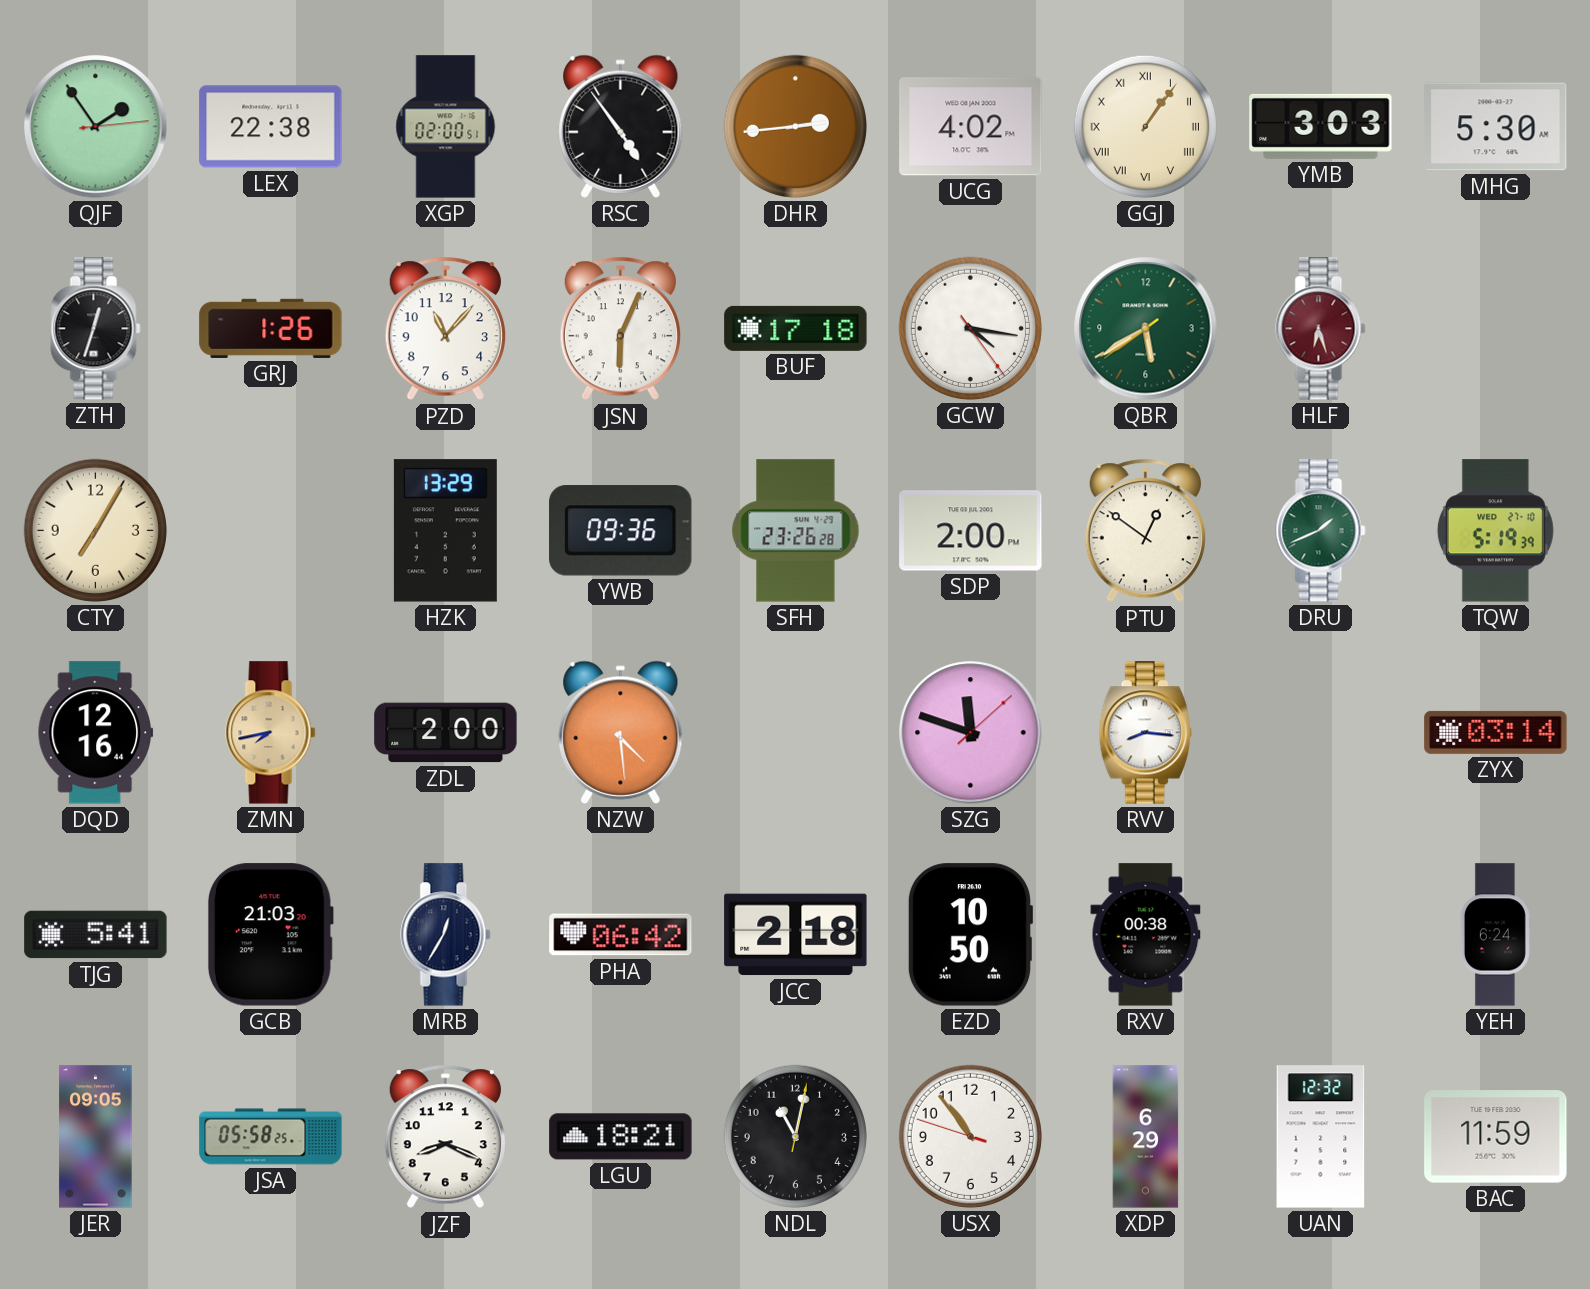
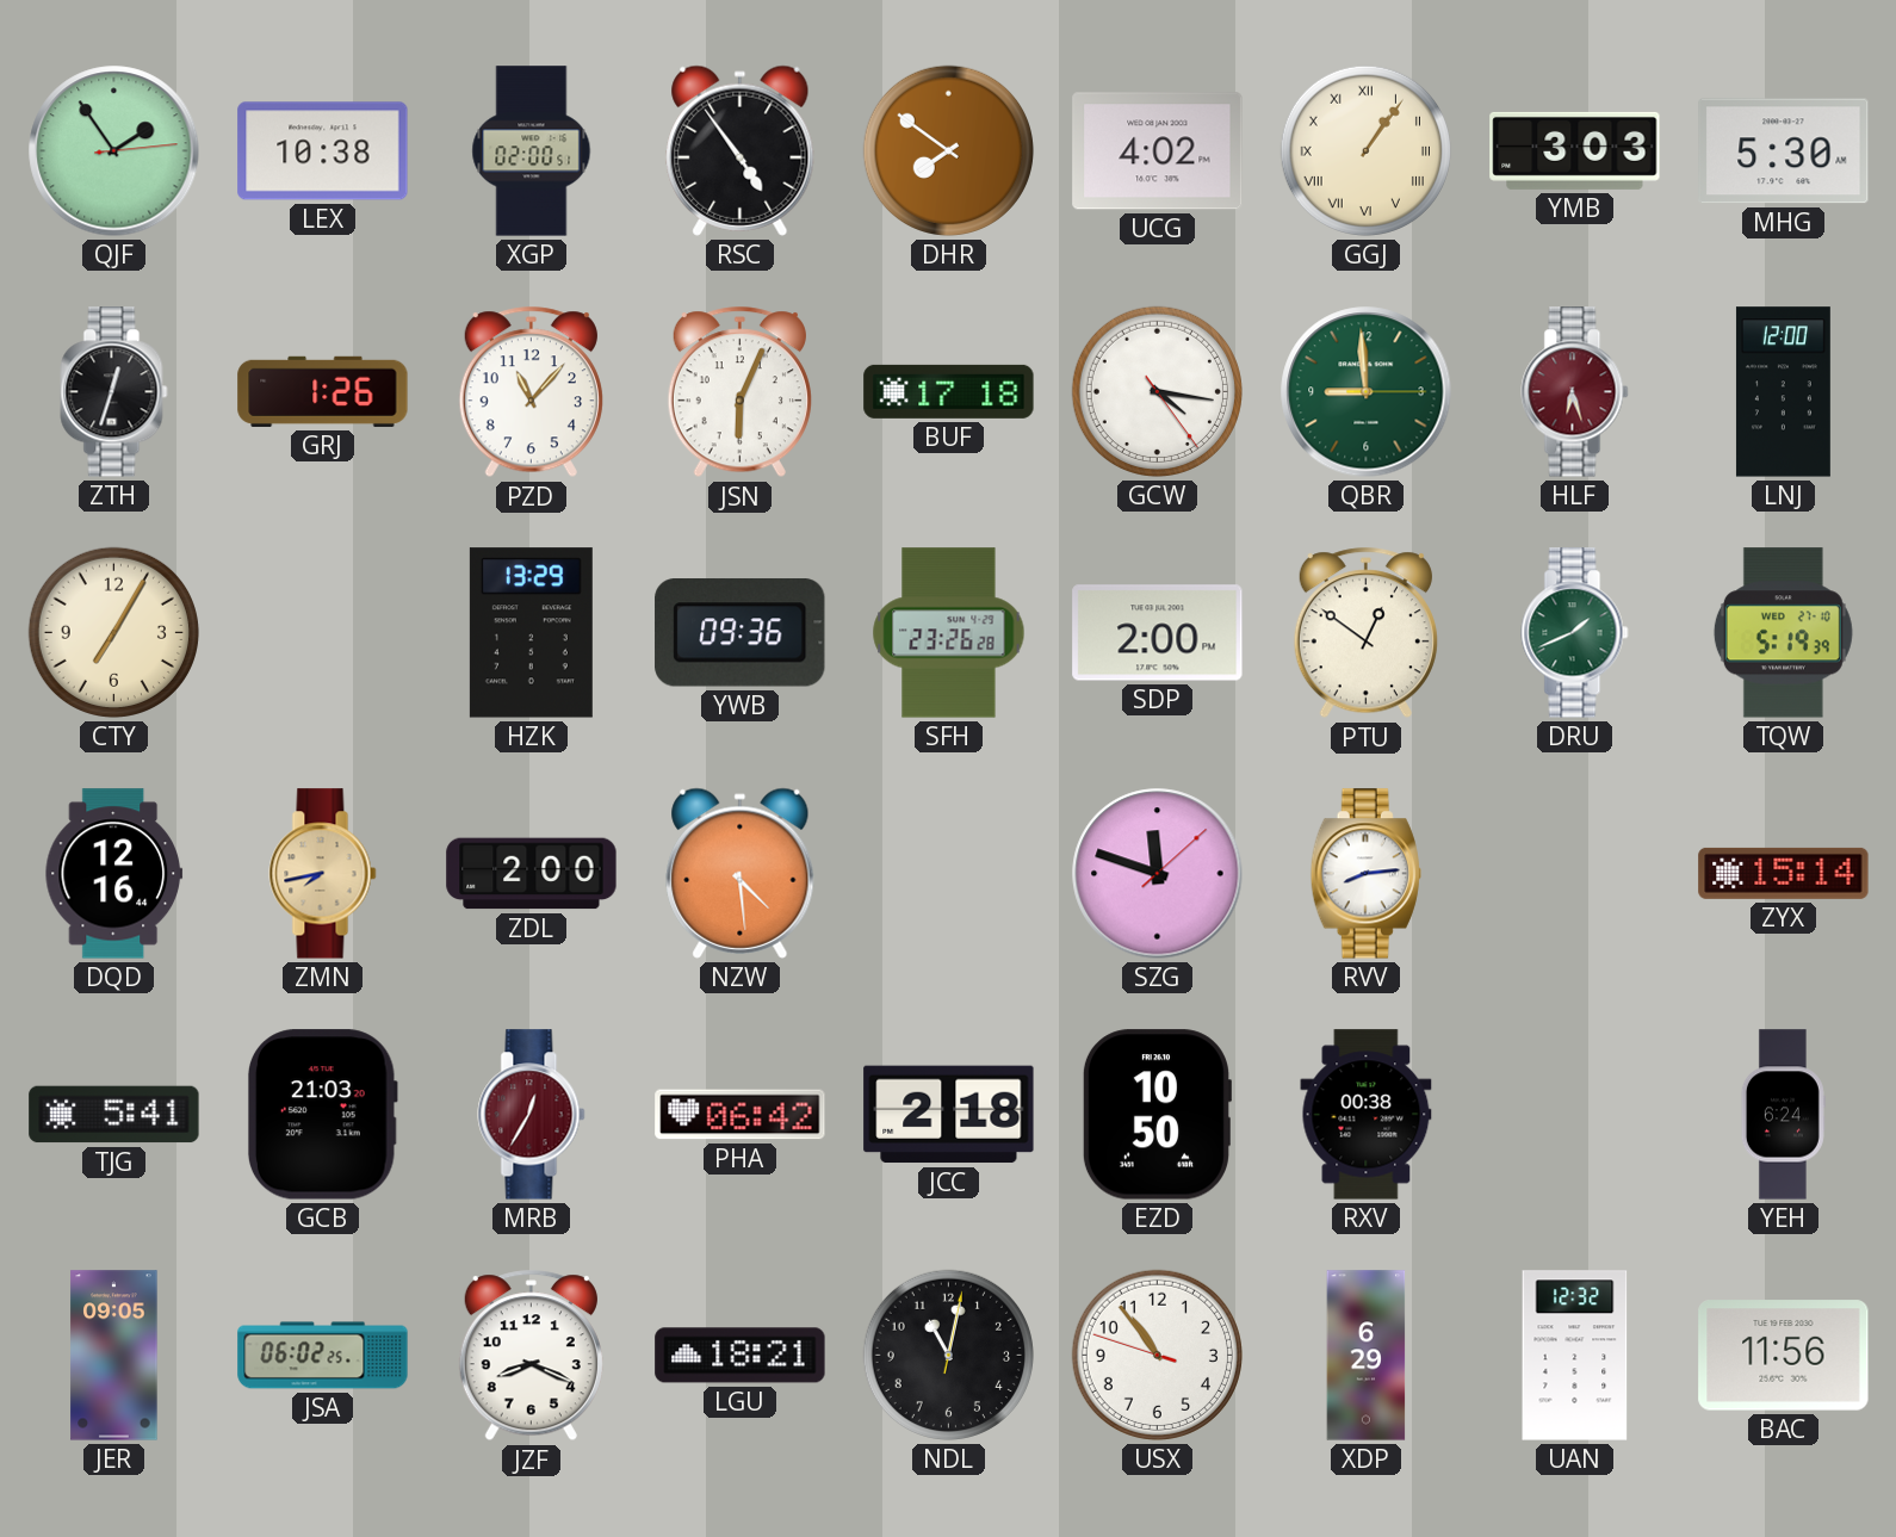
LEX: 22:38 -> 10:38
DHR: 2:44 -> 7:51
QBR: 5:39 -> 8:59
LNJ: none -> 12:00
RVV: 8:16 -> 8:14
ZYX: 03:14 -> 15:14
MRB dial: navy -> burgundy
JSA: 05:58 -> 06:02
BAC: 11:59 -> 11:56
